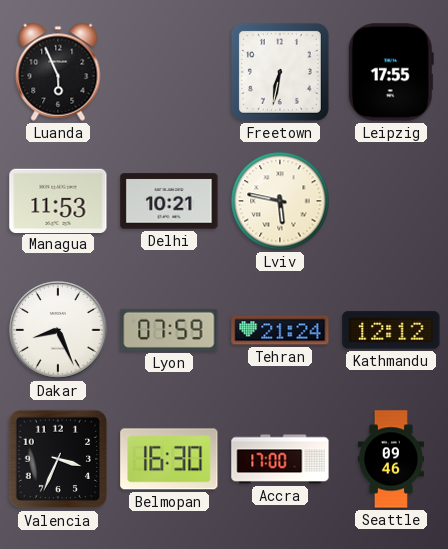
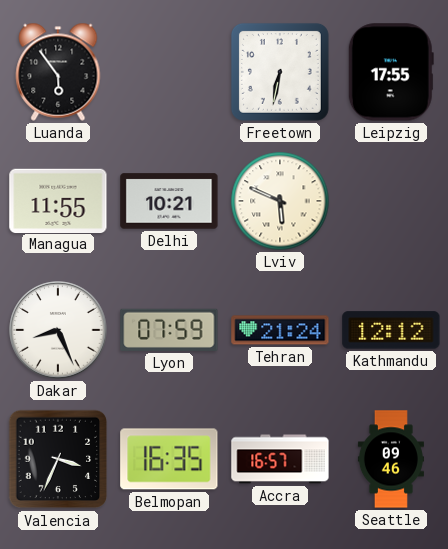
Luanda: 5:56 -> 5:54
Managua: 11:53 -> 11:55
Lviv: 5:47 -> 5:49
Belmopan: 16:30 -> 16:35
Accra: 17:00 -> 16:57
